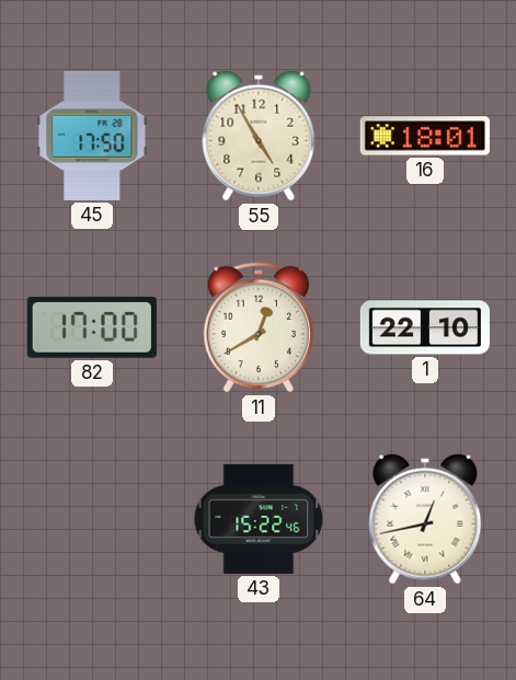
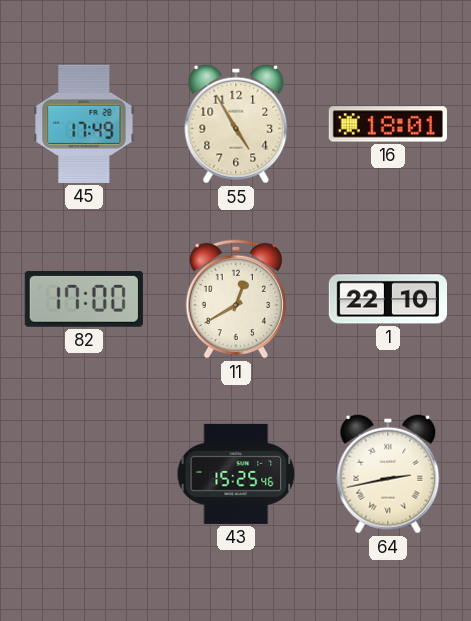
45: 17:50 -> 17:49
43: 15:22 -> 15:25
64: 12:43 -> 2:43
